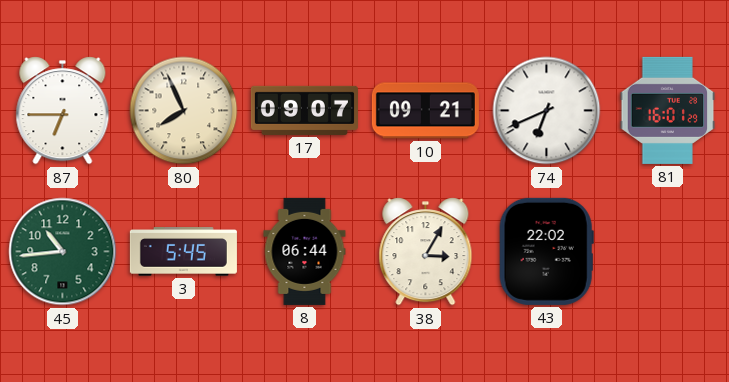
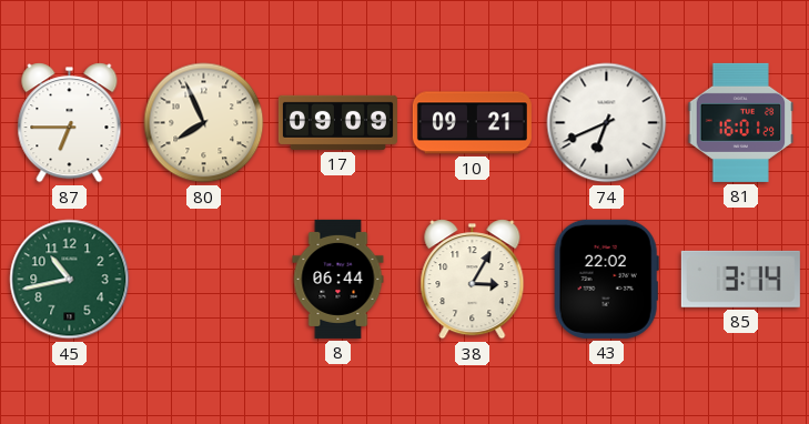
17: 09:07 -> 09:09
45: 10:44 -> 10:43
3: 5:45 -> none
85: none -> 3:14
